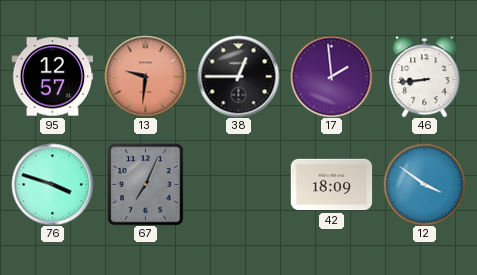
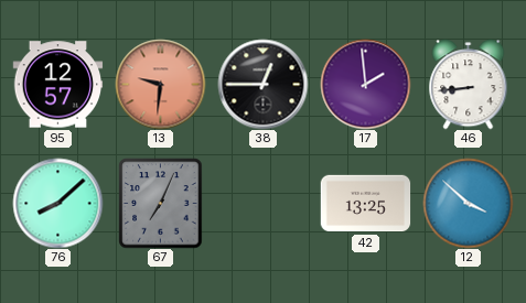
76: 3:48 -> 8:08
42: 18:09 -> 13:25
12: 3:51 -> 3:52
